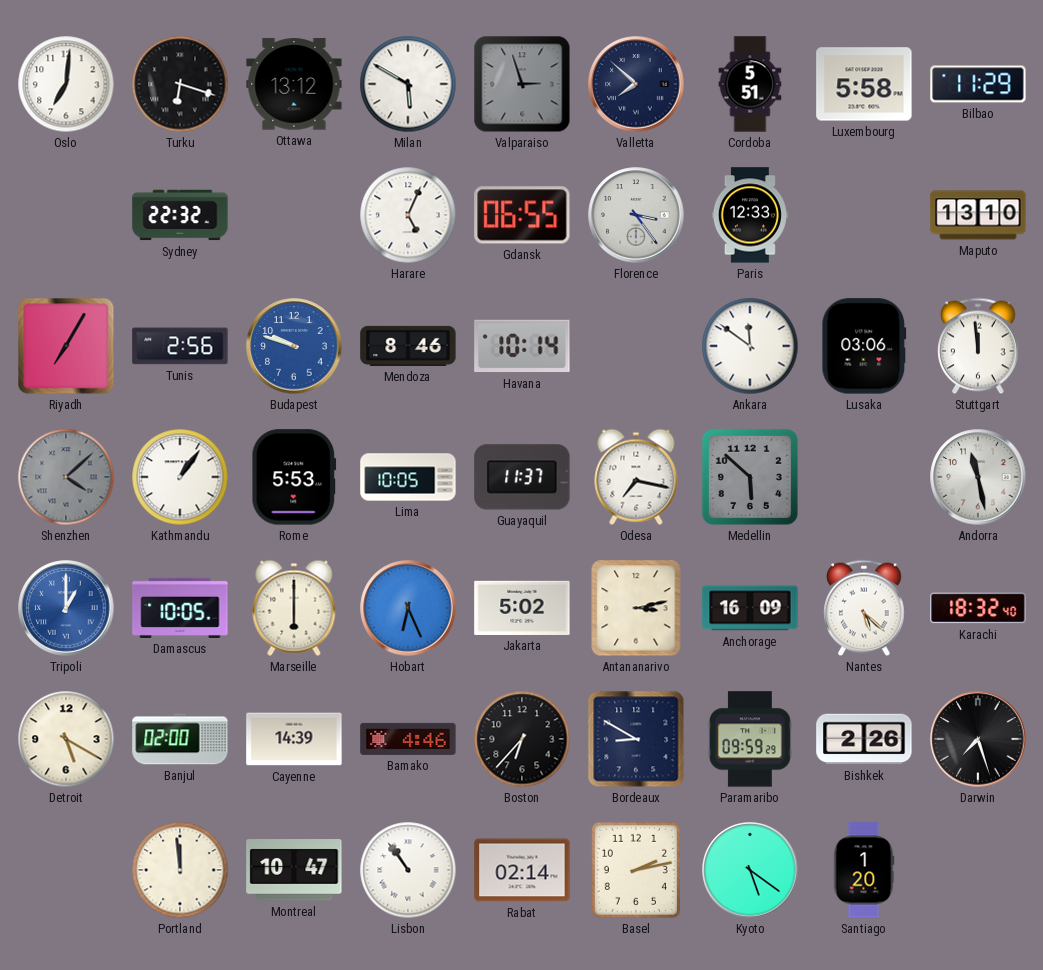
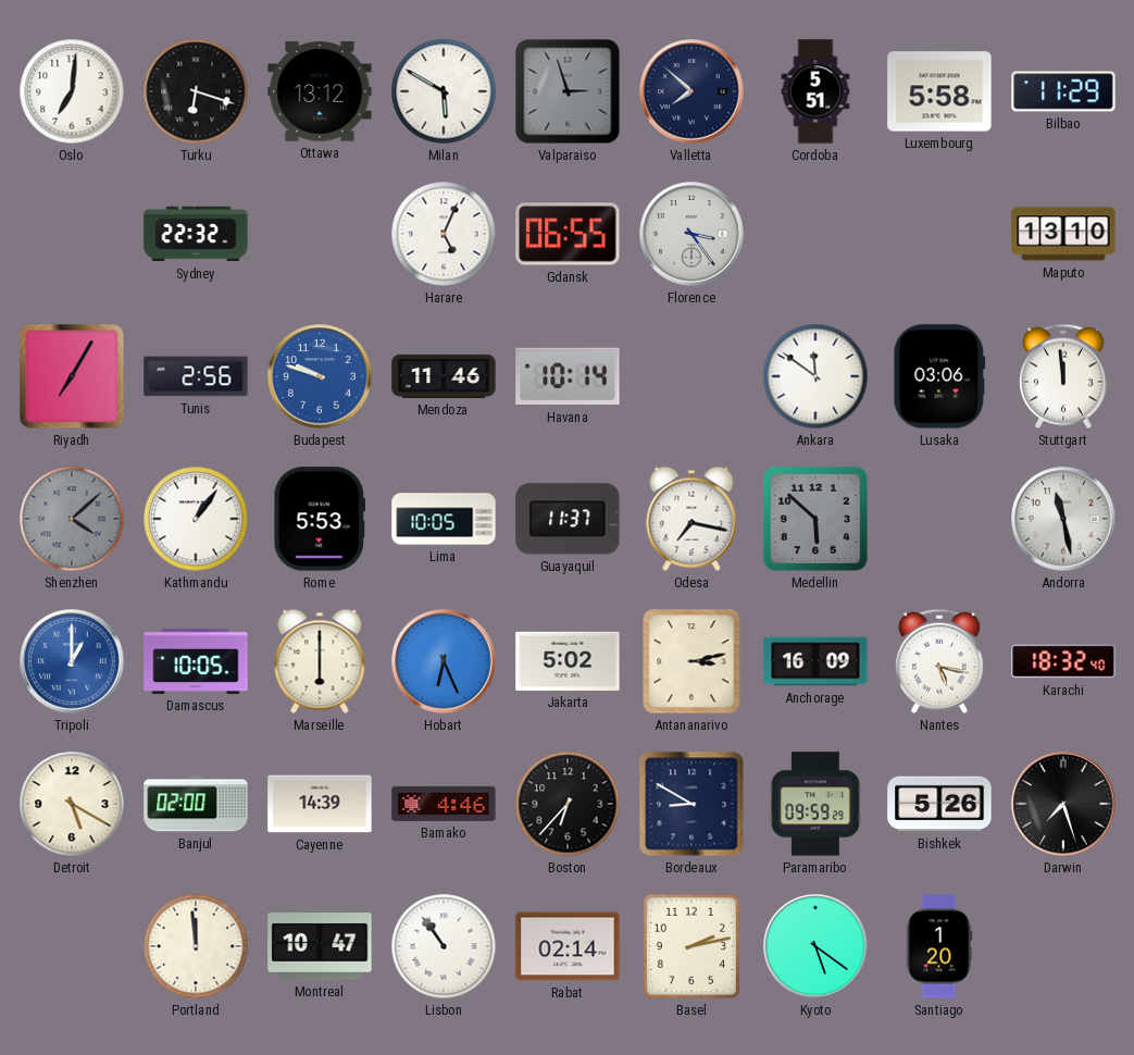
Paris: 12:33 -> none
Mendoza: 8:46 -> 11:46
Nantes: 5:22 -> 5:17
Bishkek: 2:26 -> 5:26
